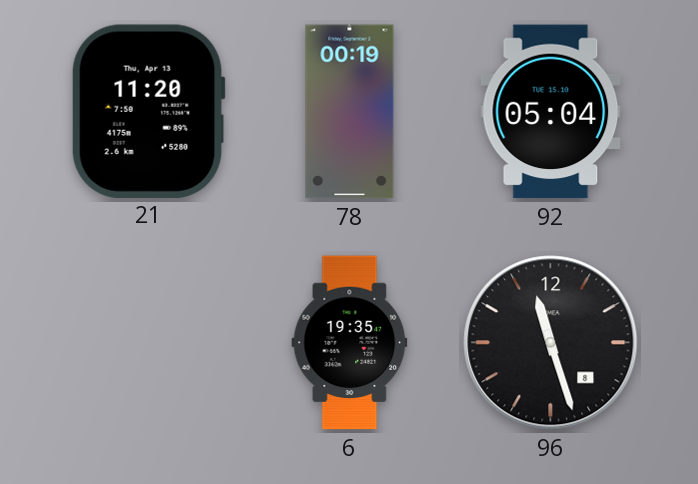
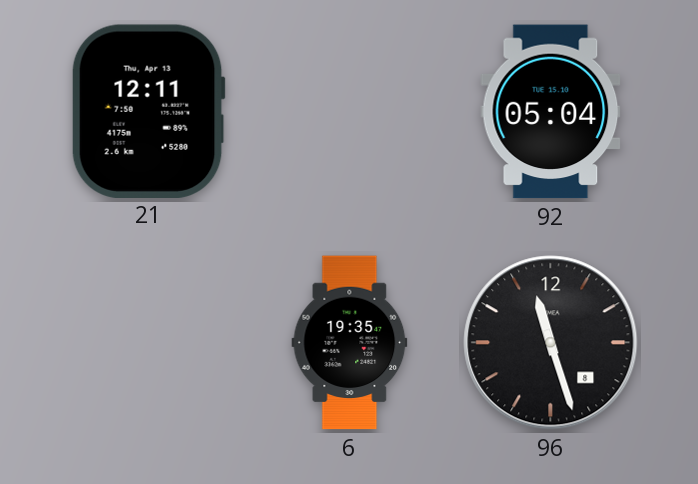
21: 11:20 -> 12:11
78: 00:19 -> none
